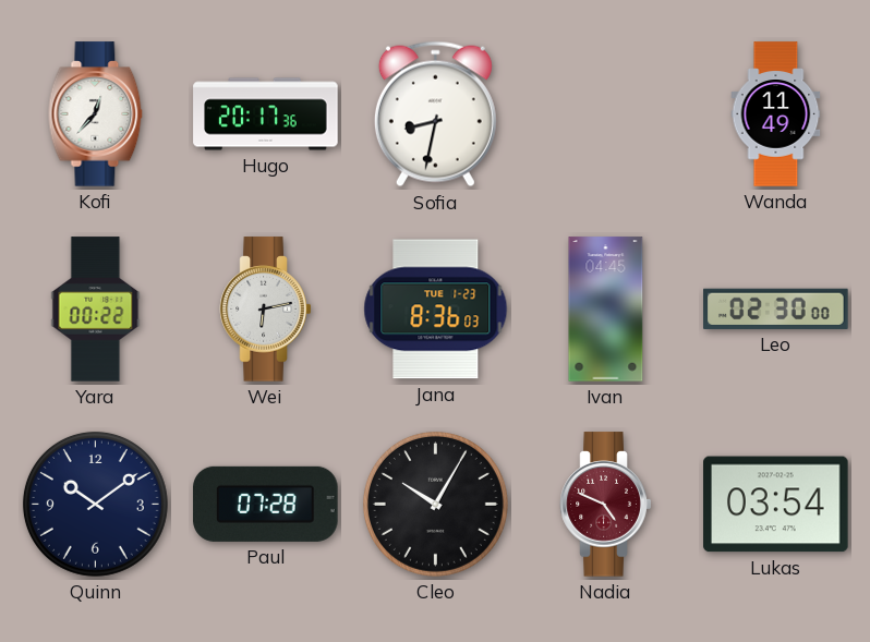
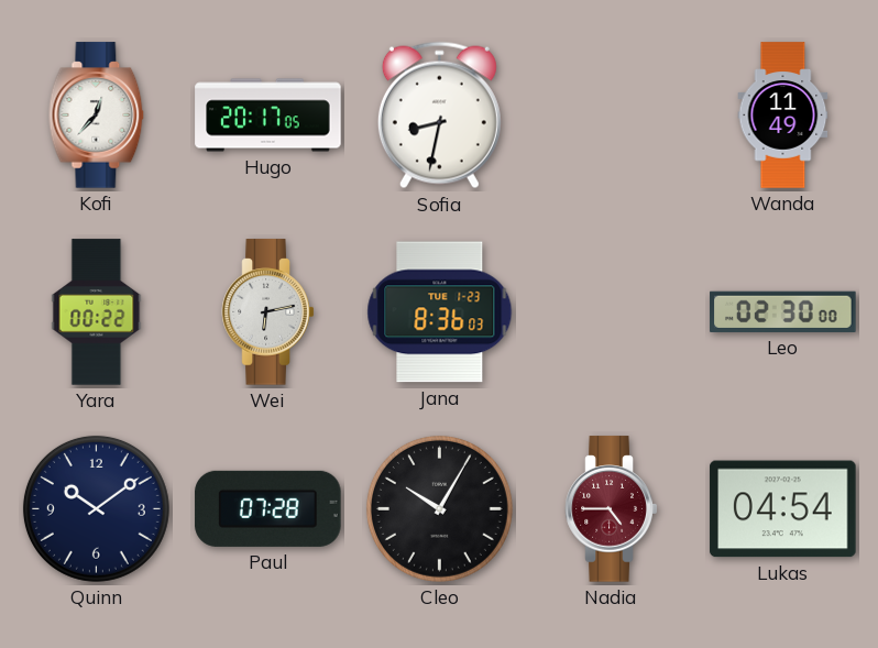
Hugo: 20:17:36 -> 20:17:05
Ivan: 04:45 -> none
Nadia: 4:49 -> 4:45
Lukas: 03:54 -> 04:54
